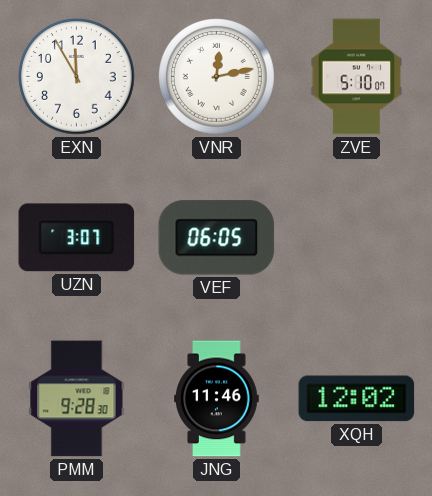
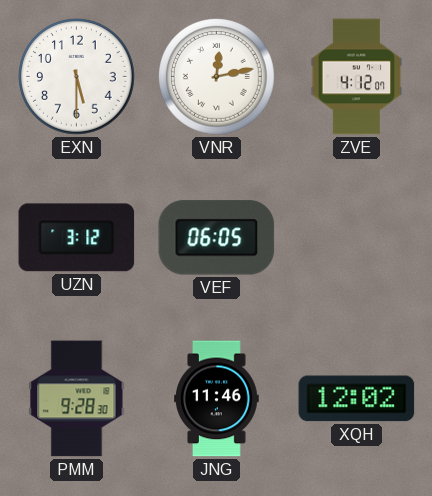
EXN: 11:55 -> 5:30
ZVE: 5:10 -> 4:12
UZN: 3:07 -> 3:12
